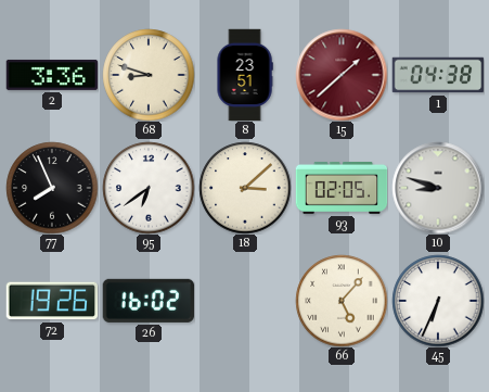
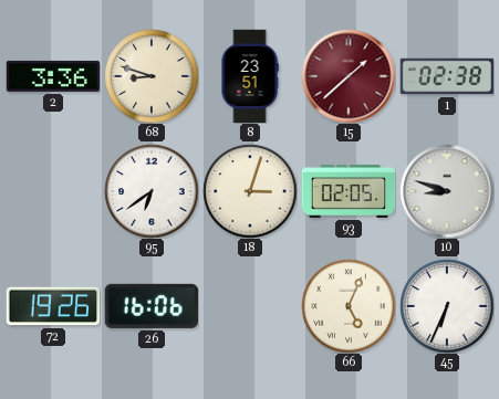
1: 04:38 -> 02:38
77: 7:56 -> none
18: 3:08 -> 3:03
26: 16:02 -> 16:06
66: 5:07 -> 5:04
